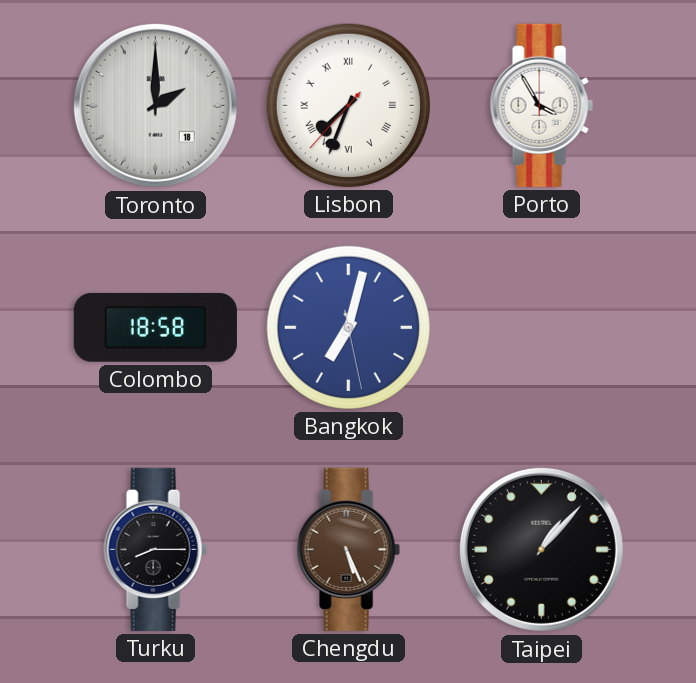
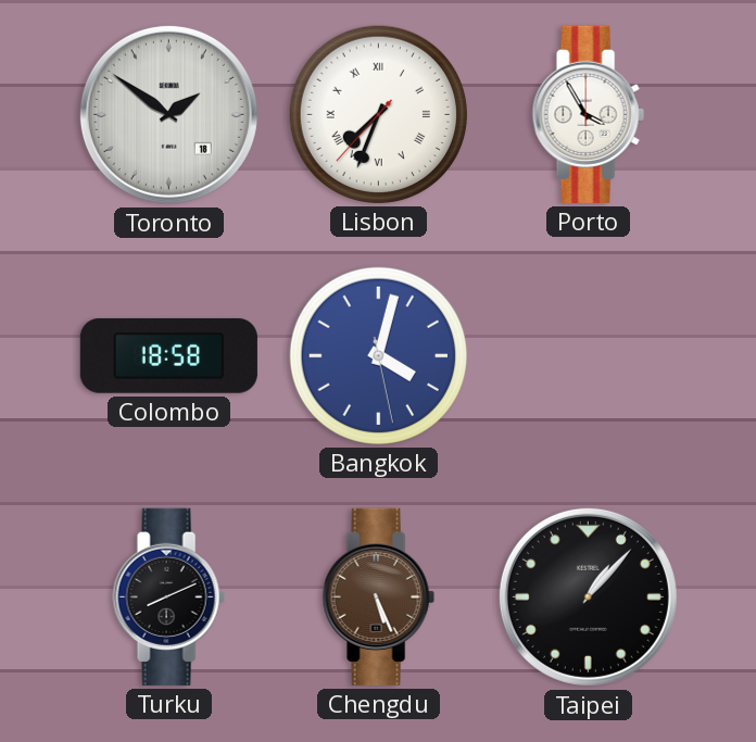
Toronto: 2:00 -> 1:51
Bangkok: 7:02 -> 4:02
Turku: 8:15 -> 8:11
